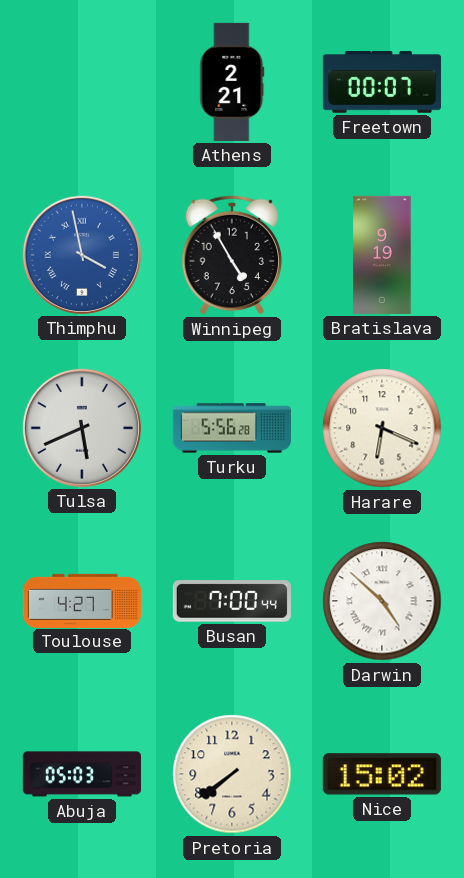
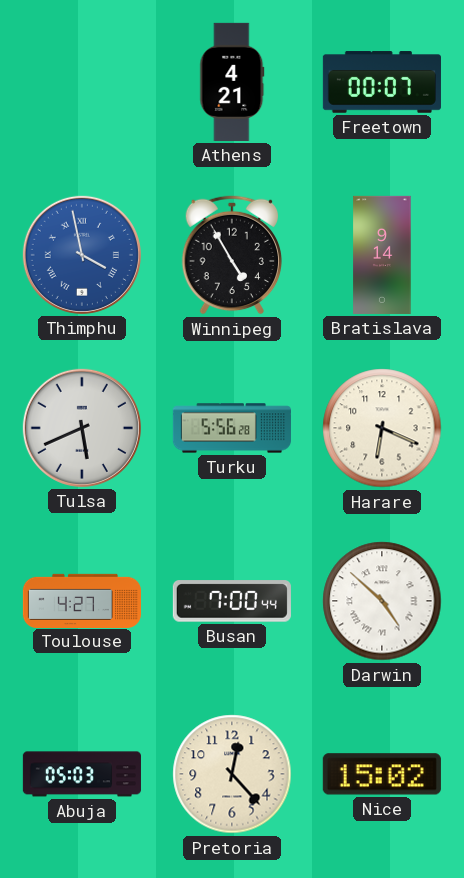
Athens: 2:21 -> 4:21
Bratislava: 9:19 -> 9:14
Pretoria: 7:39 -> 12:23
